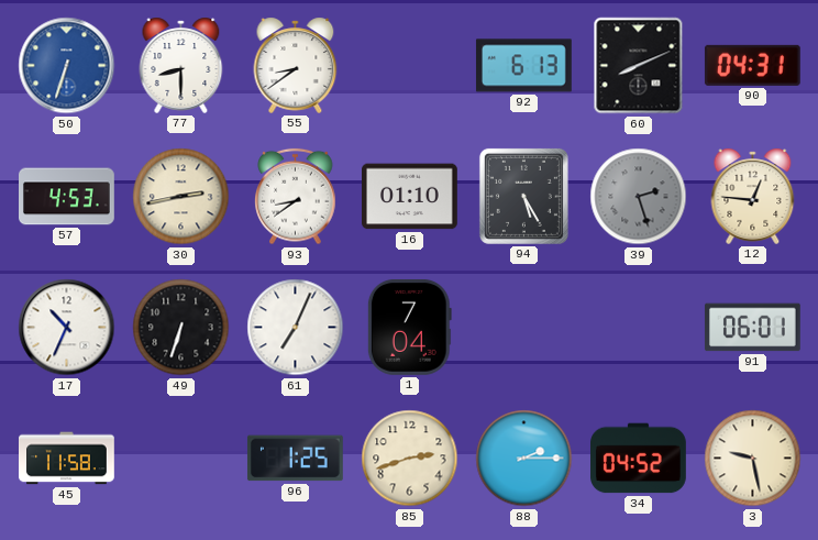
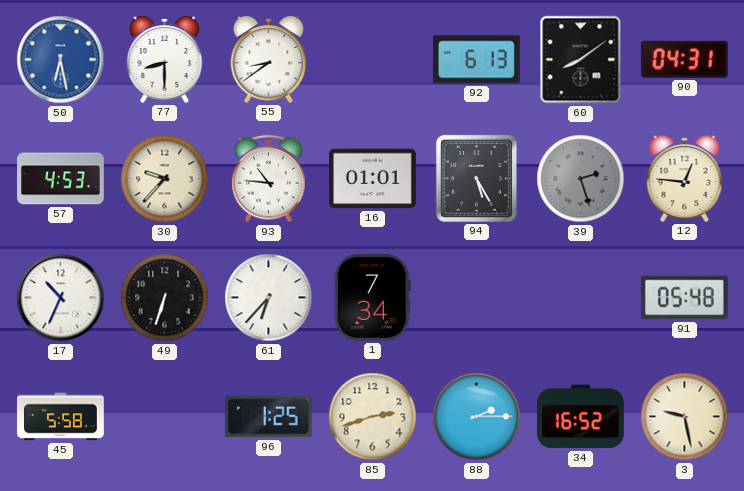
50: 6:33 -> 6:28
60: 8:11 -> 8:09
30: 2:43 -> 9:37
93: 8:39 -> 10:46
16: 01:10 -> 01:01
61: 7:04 -> 6:37
1: 7:04 -> 7:34
91: 06:01 -> 05:48
45: 11:58 -> 5:58
34: 04:52 -> 16:52
